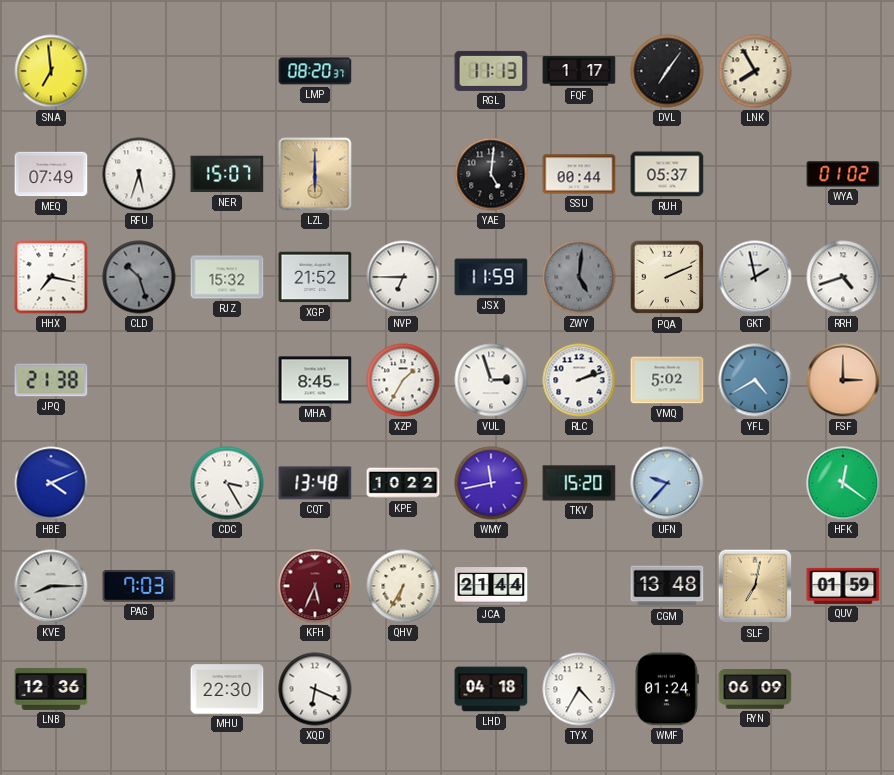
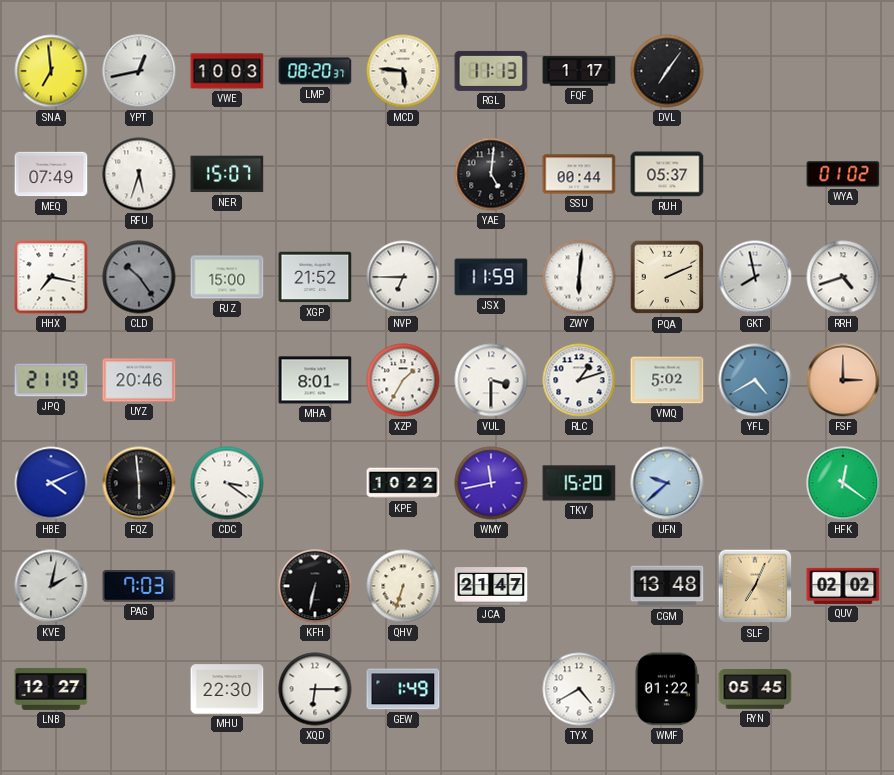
YPT: none -> 12:43
VWE: none -> 10:03
MCD: none -> 5:46
LNK: 7:55 -> none
LZL: 6:00 -> none
CLD: 10:27 -> 10:24
RJZ: 15:32 -> 15:00
ZWY: 5:01 -> 6:01
ZWY dial: grey -> white
GKT: 1:58 -> 7:58
JPQ: 21:38 -> 21:19
UYZ: none -> 20:46
MHA: 8:45 -> 8:01
VUL: 2:57 -> 3:30
RLC: 2:12 -> 1:12
FQZ: none -> 5:59
CDC: 3:25 -> 3:21
CQT: 13:48 -> none
UFN: 9:37 -> 9:38
KVE: 8:15 -> 2:02
KFH: 5:34 -> 6:32
KFH dial: burgundy -> black
QHV: 6:35 -> 6:33
JCA: 21:44 -> 21:47
SLF: 7:02 -> 7:04
QUV: 01:59 -> 02:02
LNB: 12:36 -> 12:27
XQD: 6:19 -> 6:15
GEW: none -> 1:49
LHD: 04:18 -> none
TYX: 4:35 -> 4:40
WMF: 01:24 -> 01:22
RYN: 06:09 -> 05:45
